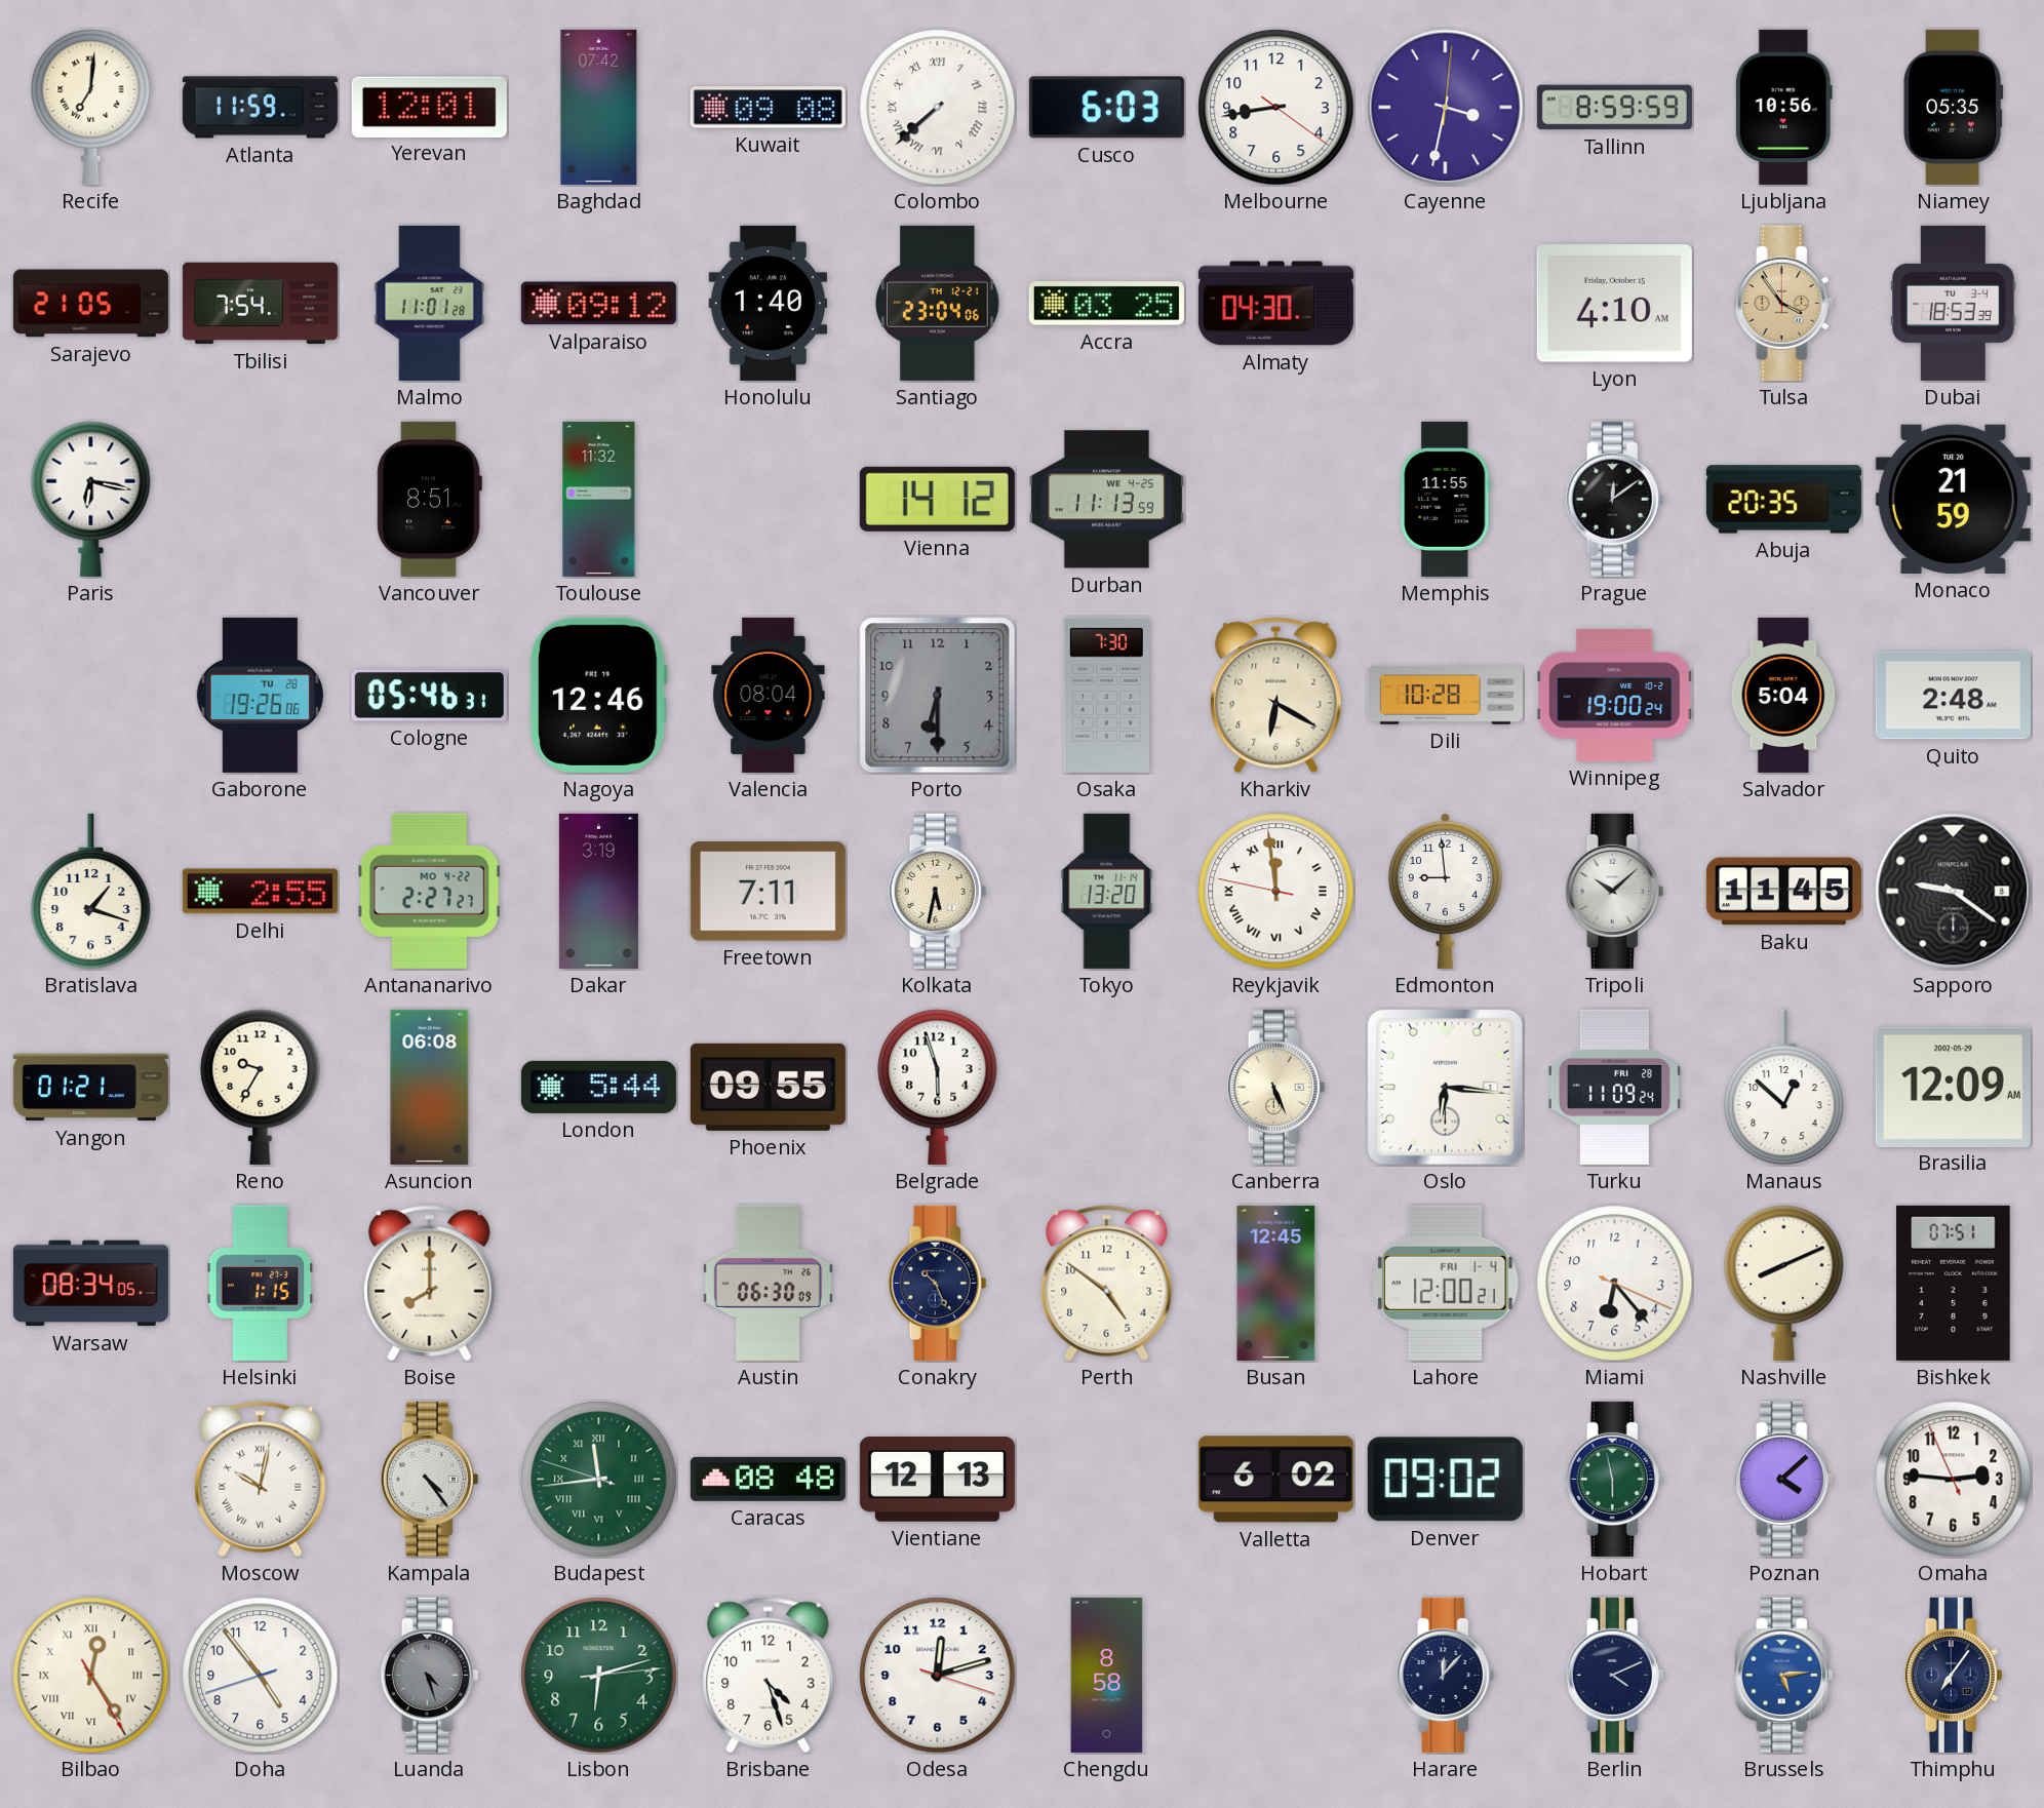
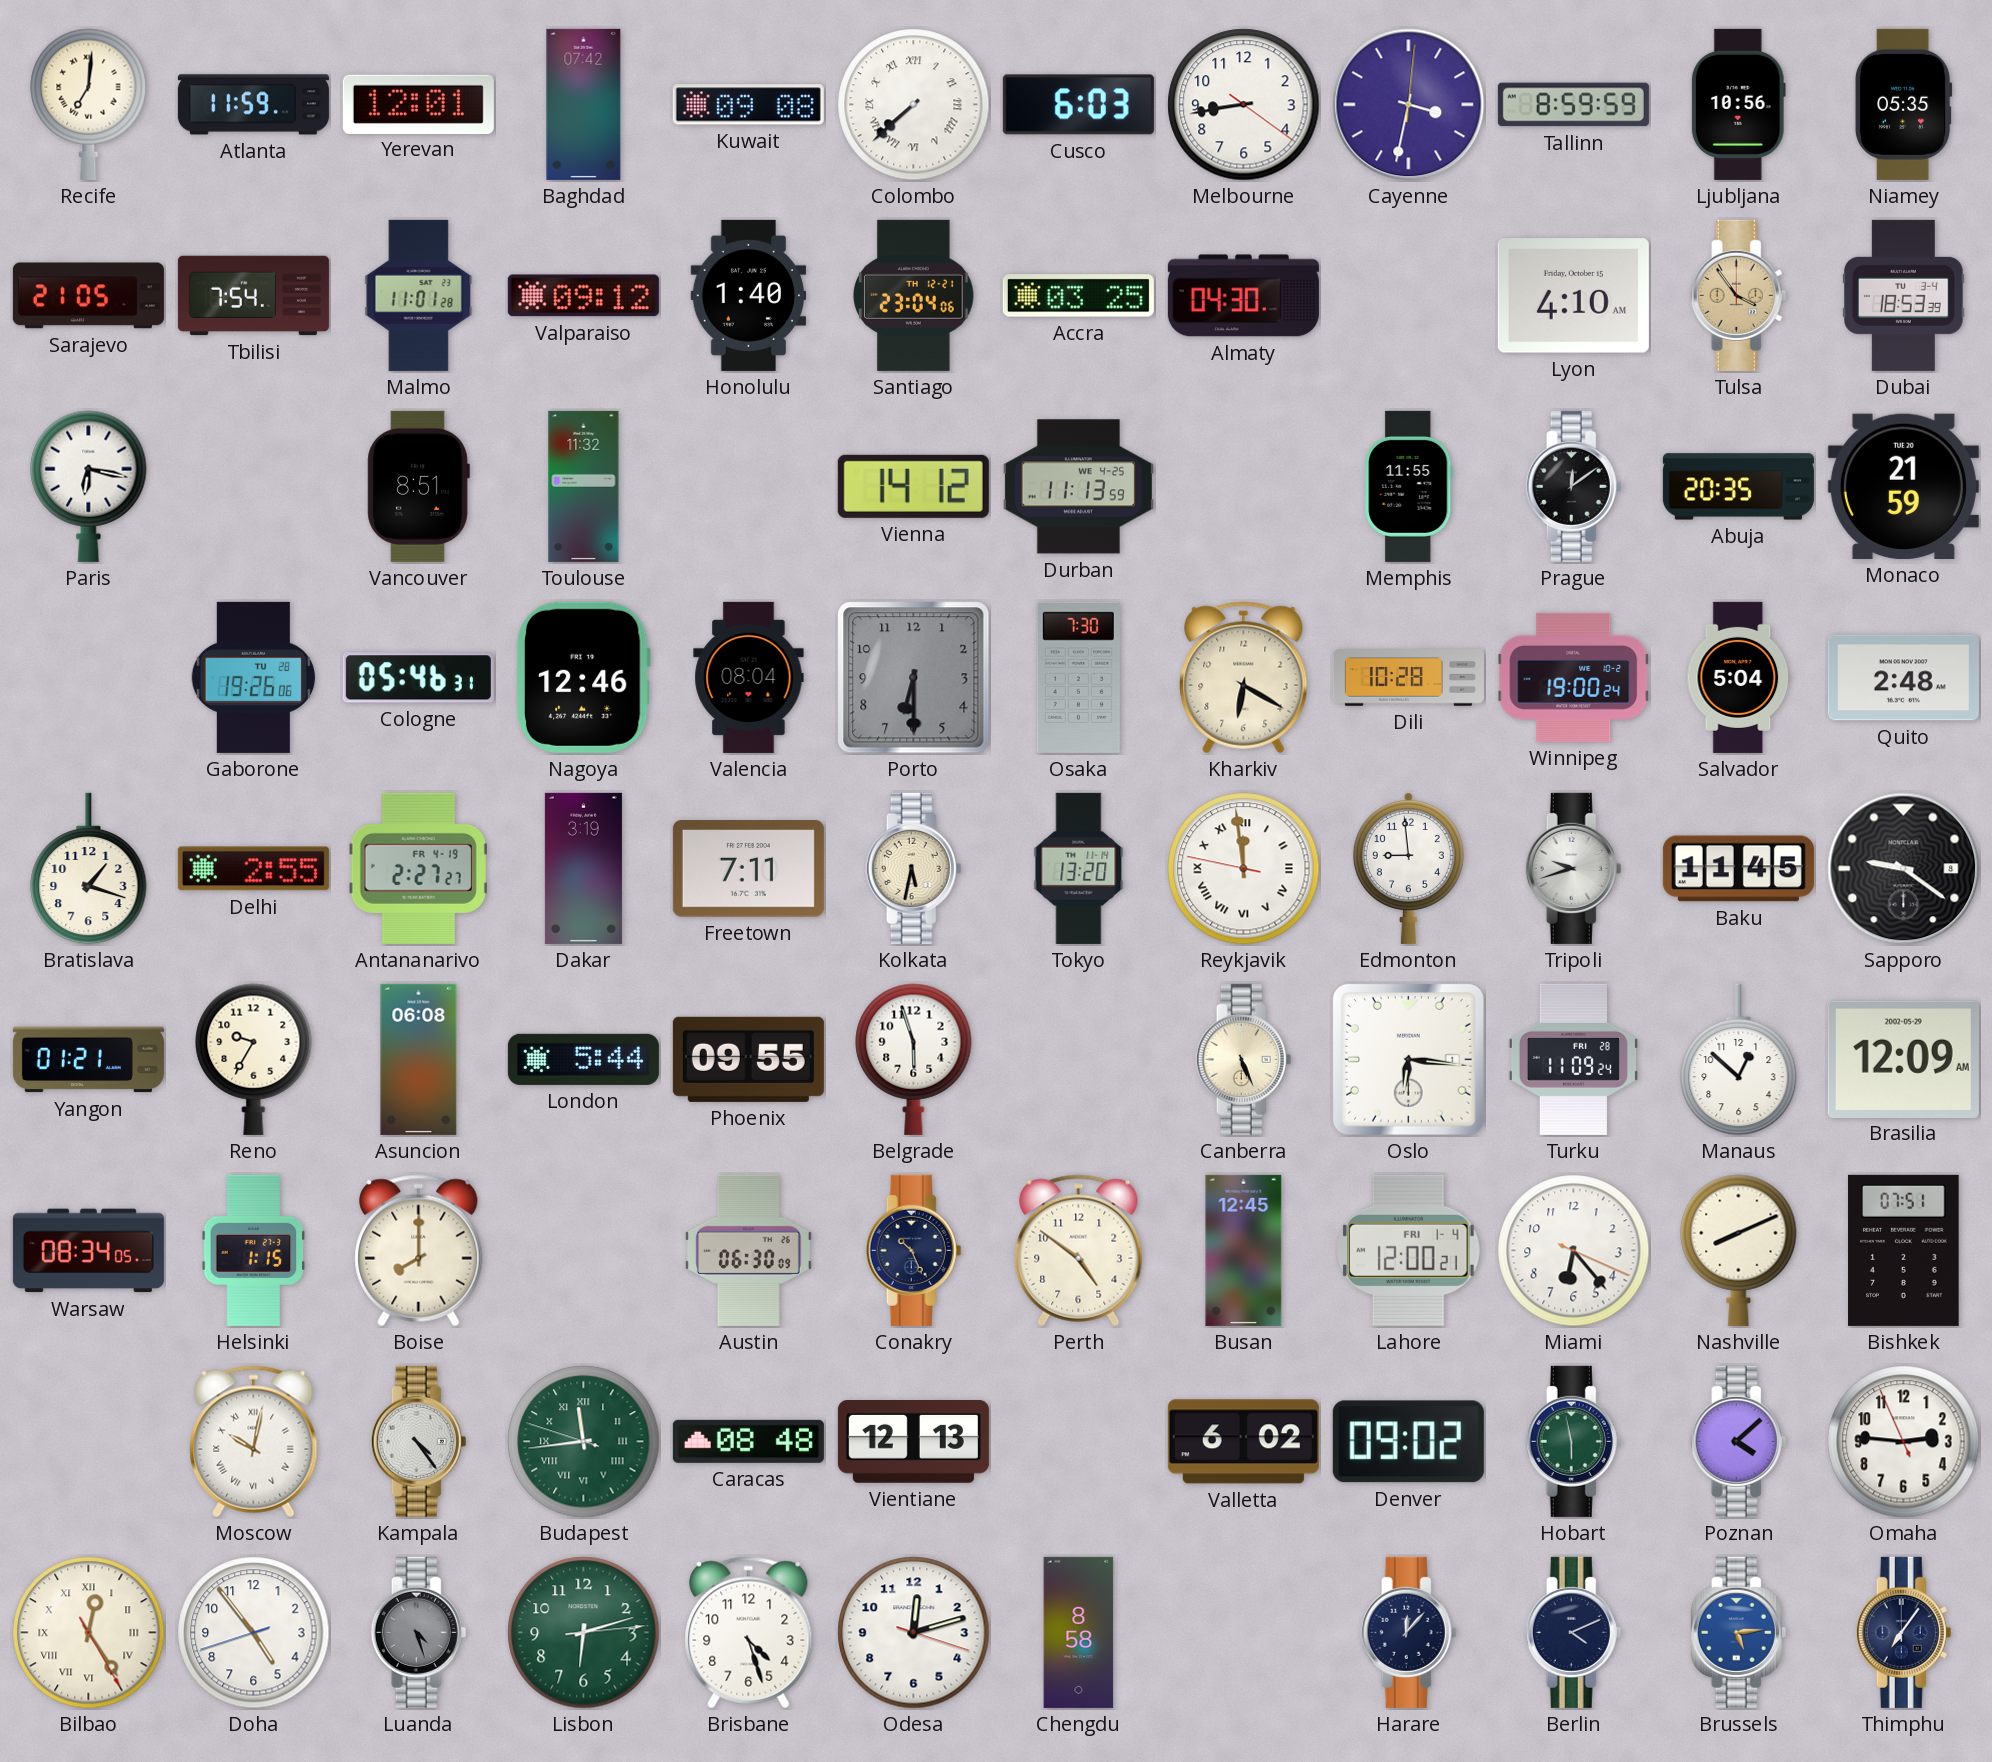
Antananarivo date: MO 4-22 -> FR 4-19
Tripoli: 10:08 -> 9:42
